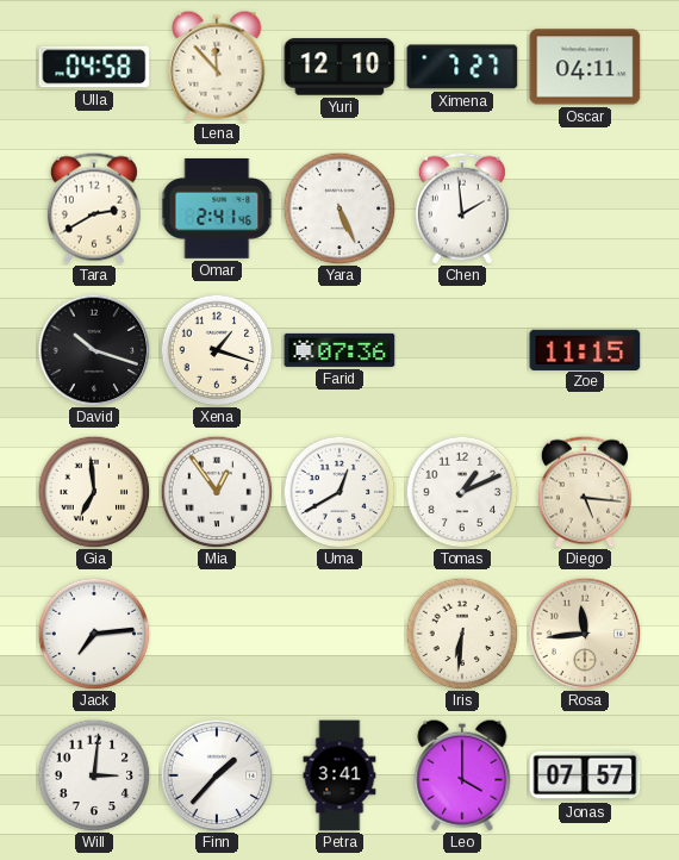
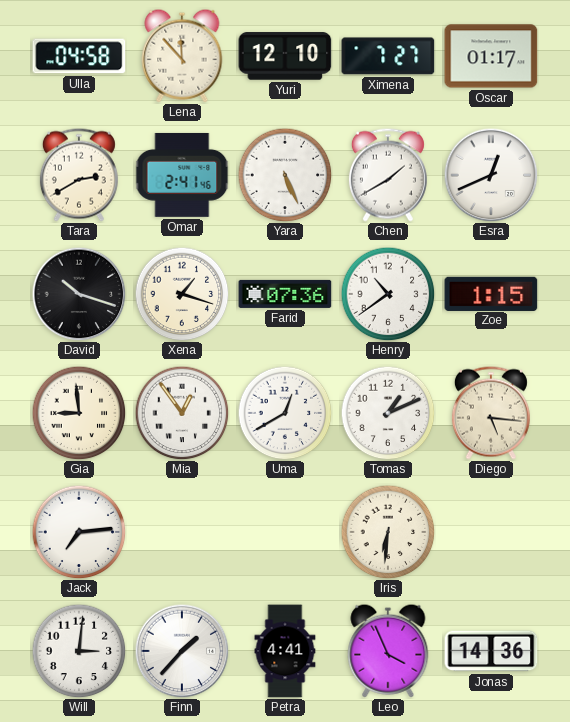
Oscar: 04:11 -> 01:17
Chen: 1:59 -> 1:40
Esra: none -> 12:41
Henry: none -> 10:39
Zoe: 11:15 -> 1:15
Gia: 6:59 -> 8:59
Rosa: 11:44 -> none
Petra: 3:41 -> 4:41
Leo: 4:00 -> 3:56
Jonas: 07:57 -> 14:36
